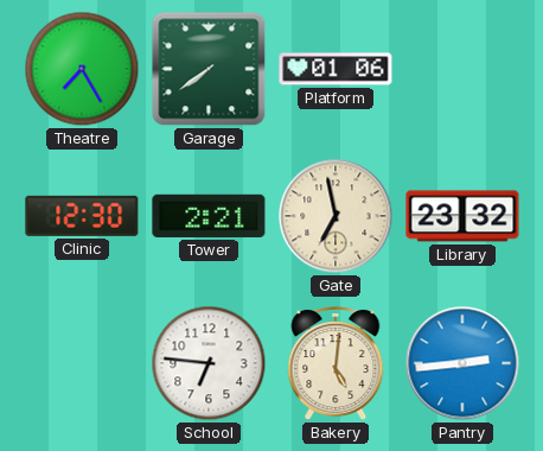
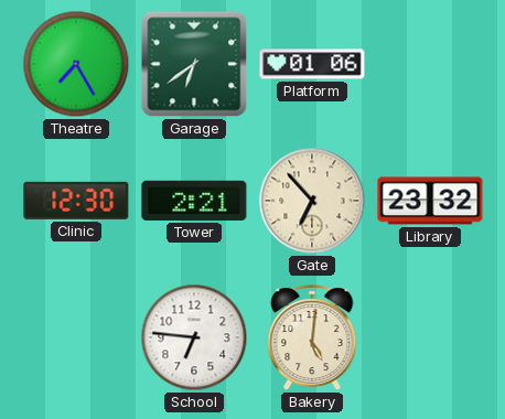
Garage: 7:39 -> 6:39
Gate: 6:58 -> 6:53
Pantry: 2:44 -> none
